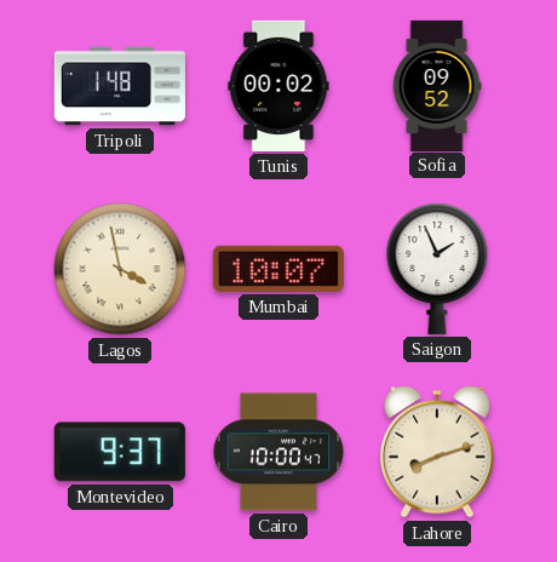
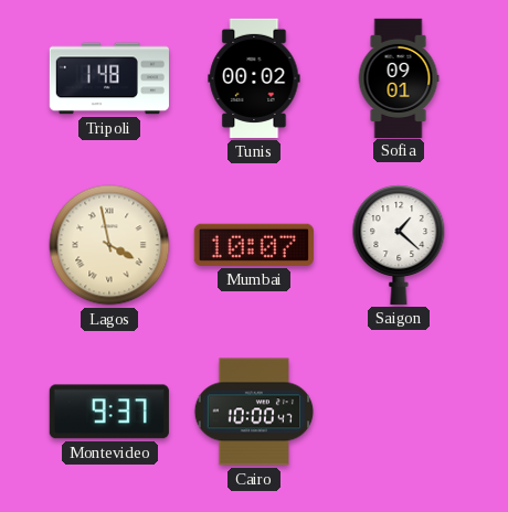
Sofia: 09:52 -> 09:01
Saigon: 1:56 -> 1:22
Lahore: 8:12 -> none
